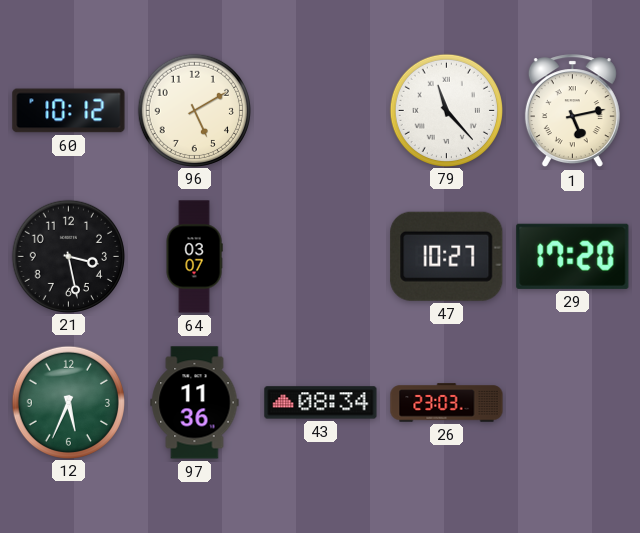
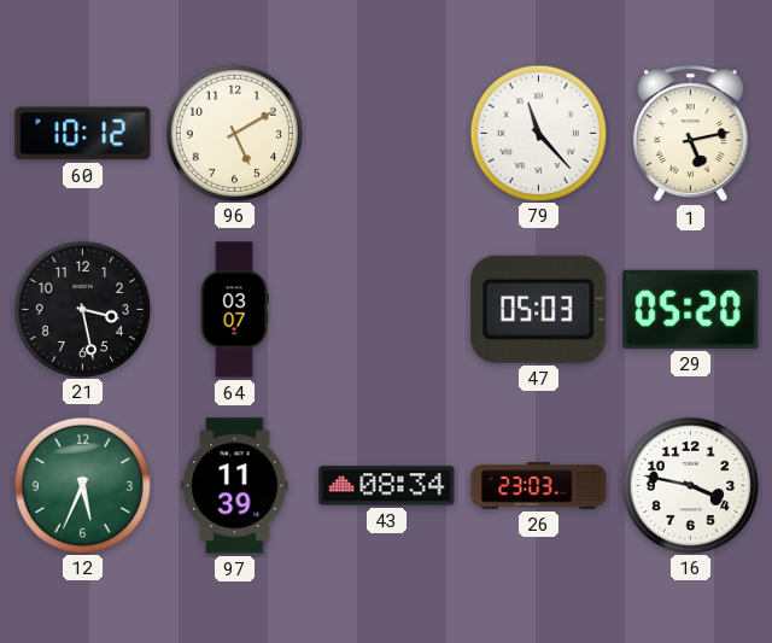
47: 10:27 -> 05:03
29: 17:20 -> 05:20
97: 11:36 -> 11:39
16: none -> 3:47
